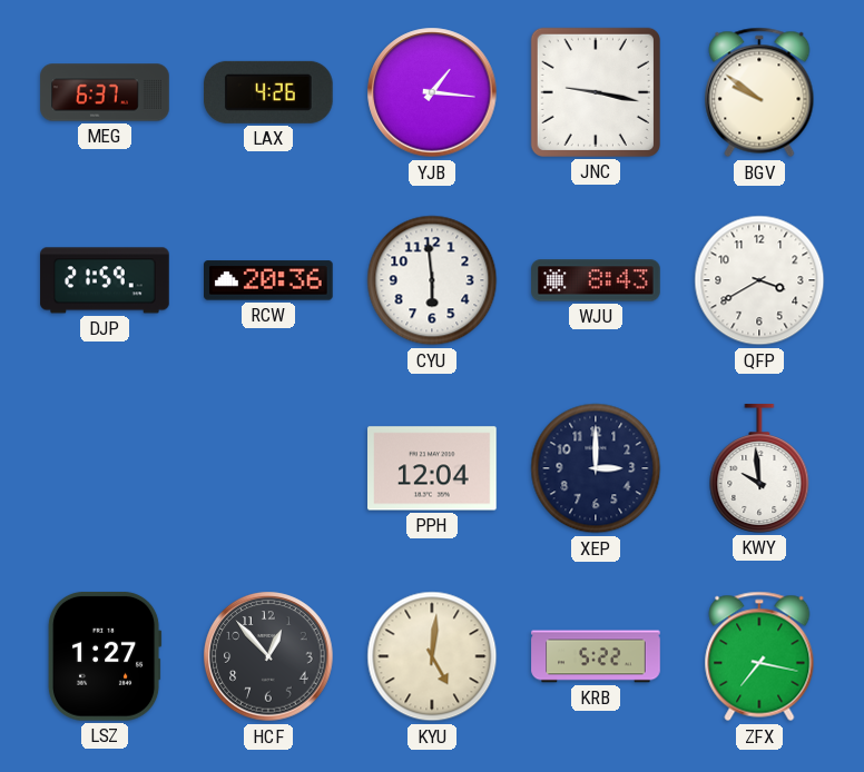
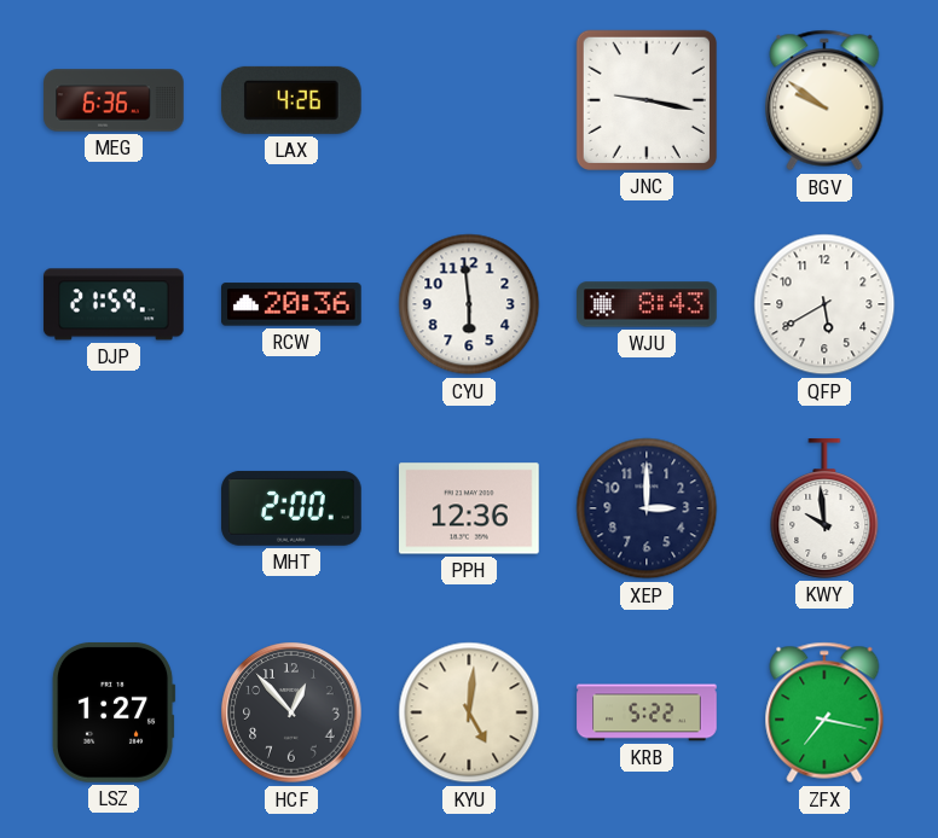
MEG: 6:37 -> 6:36
YJB: 1:16 -> none
QFP: 3:40 -> 5:40
MHT: none -> 2:00
PPH: 12:04 -> 12:36
